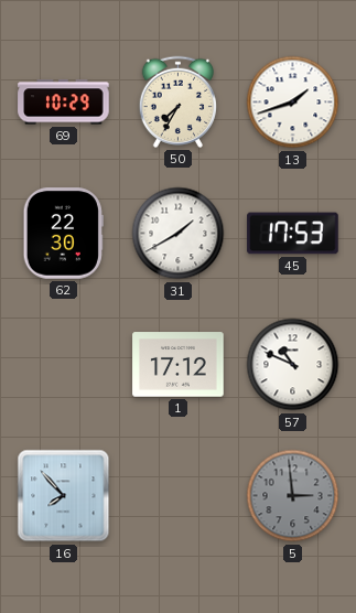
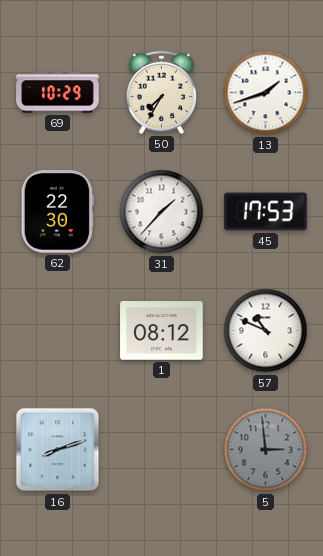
31: 1:40 -> 1:37
1: 17:12 -> 08:12
16: 7:53 -> 8:12
